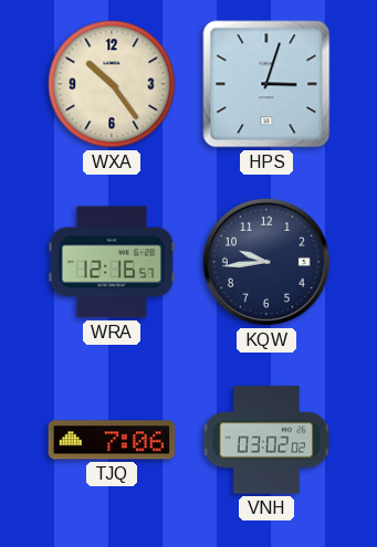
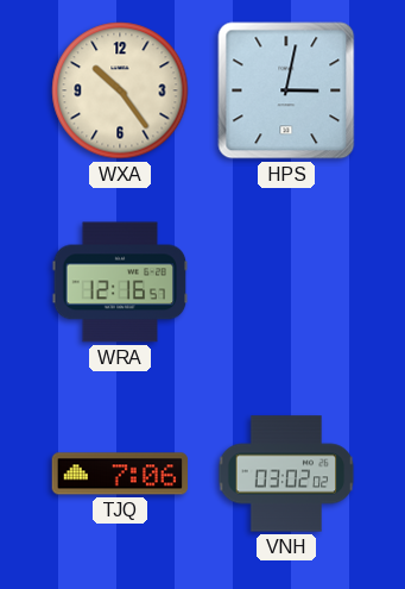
HPS: 3:03 -> 3:02
KQW: 9:44 -> none
